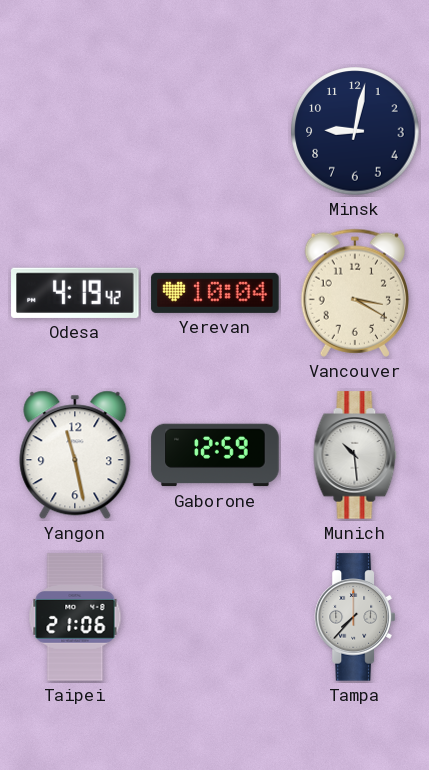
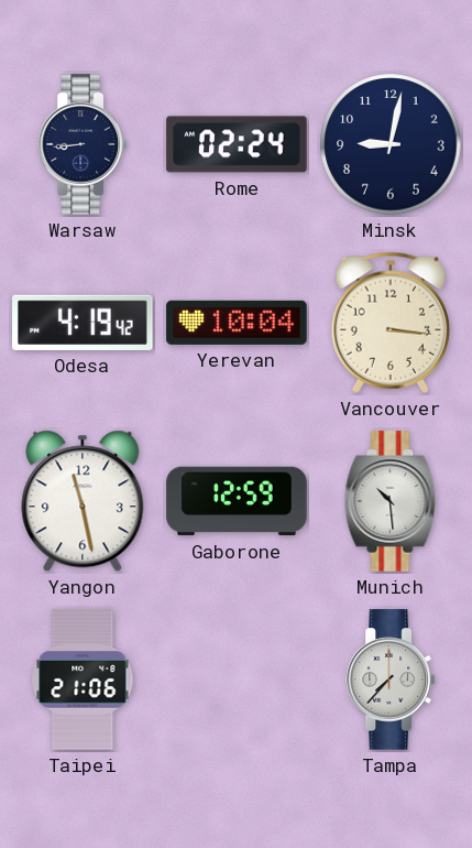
Warsaw: none -> 8:44
Rome: none -> 02:24
Vancouver: 3:20 -> 3:16
